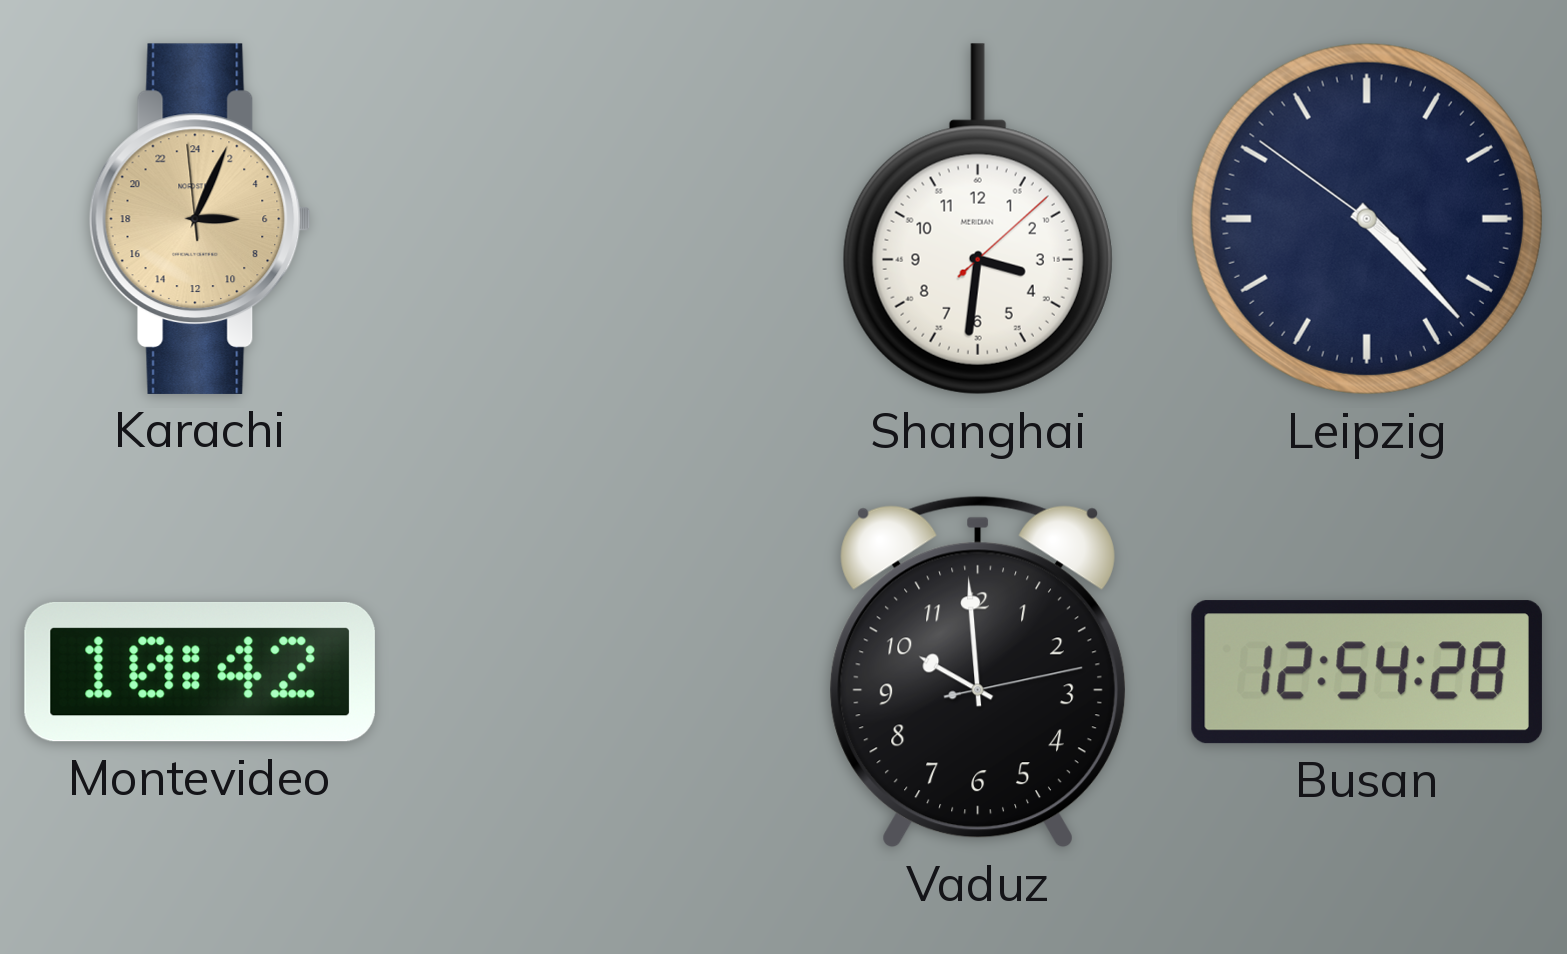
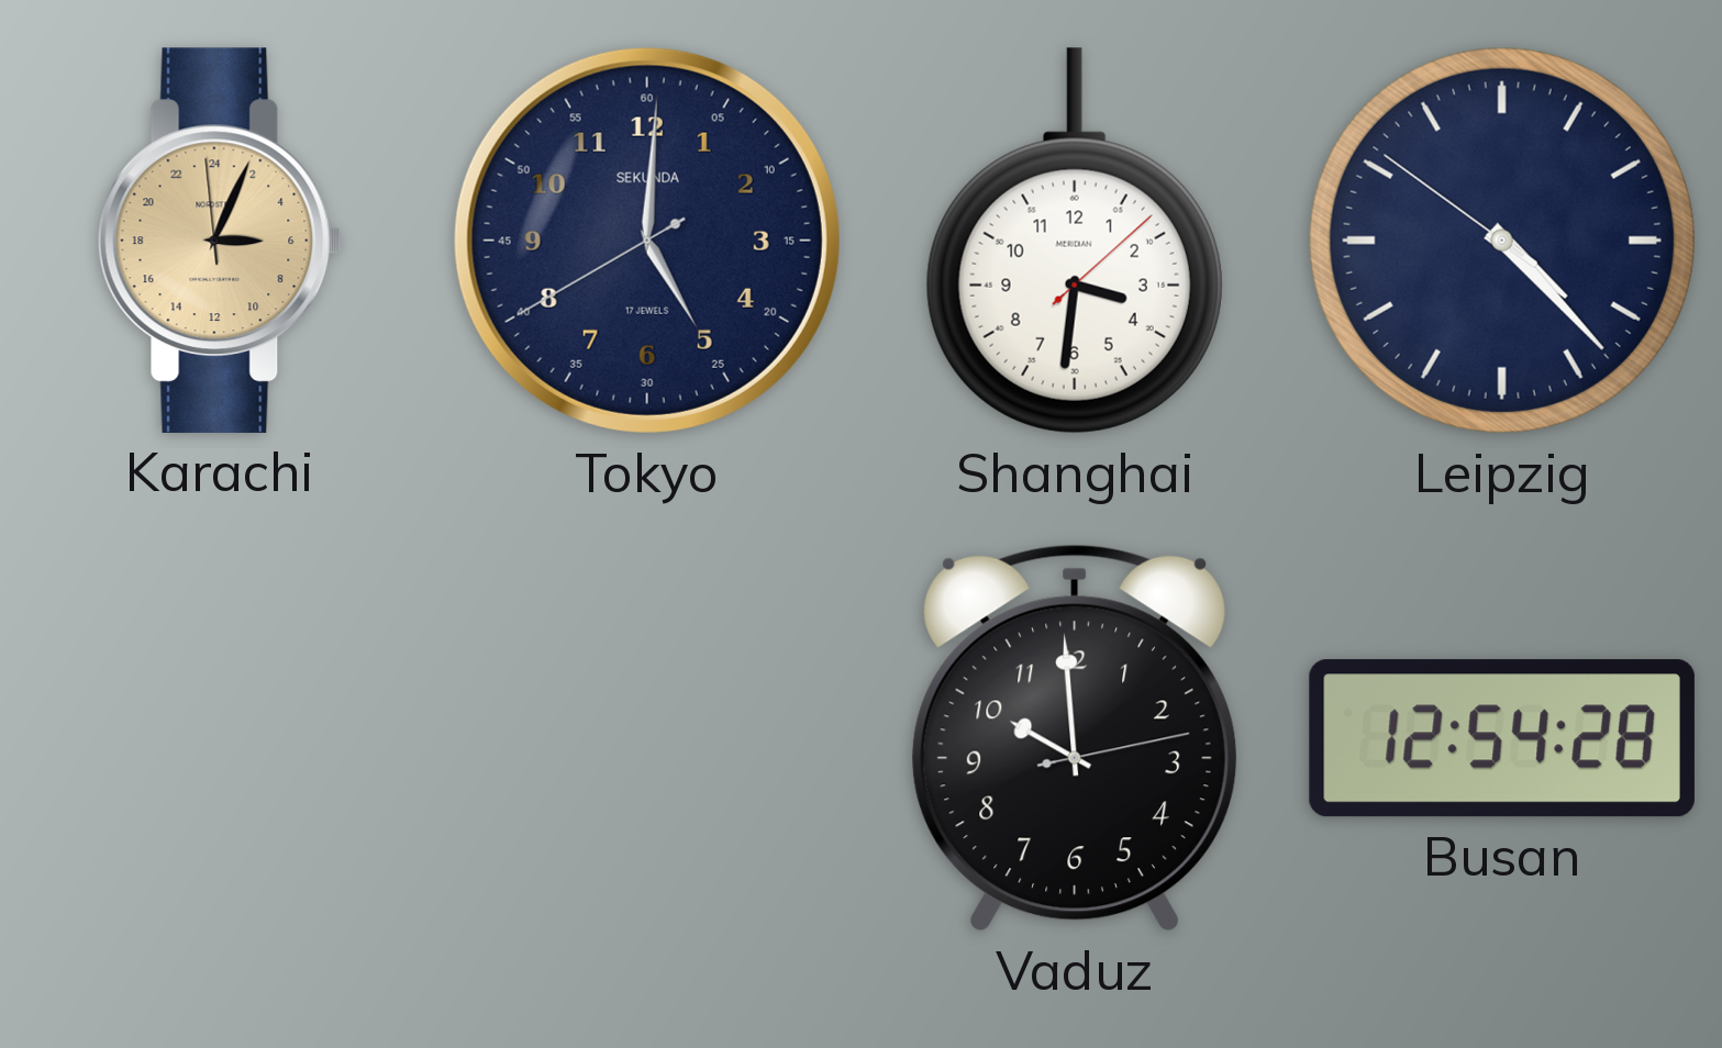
Tokyo: none -> 5:00
Montevideo: 10:42 -> none
